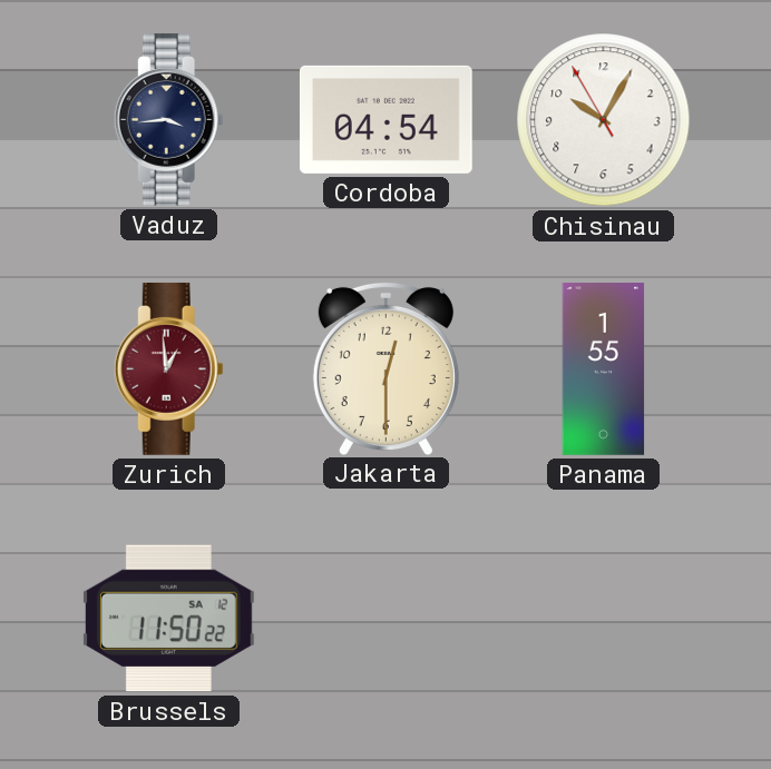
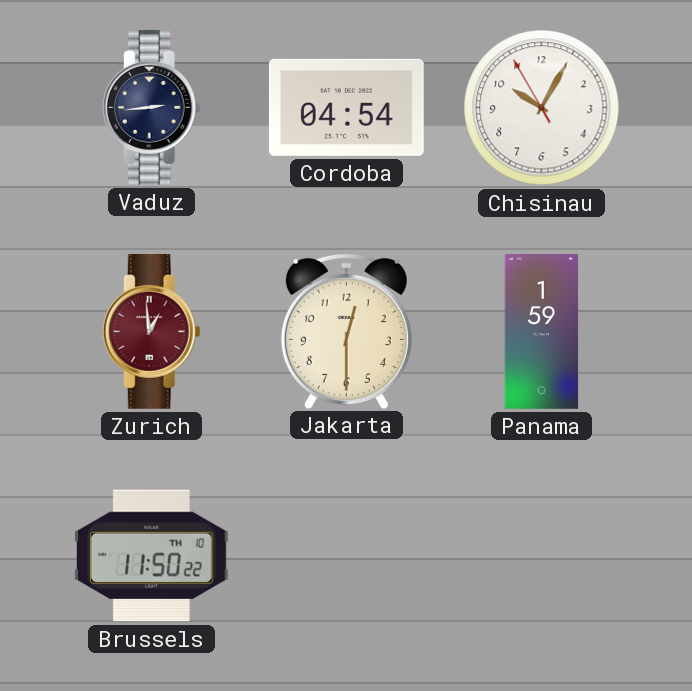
Vaduz: 3:44 -> 2:44
Panama: 1:55 -> 1:59
Brussels date: SA 12 -> TH 10
